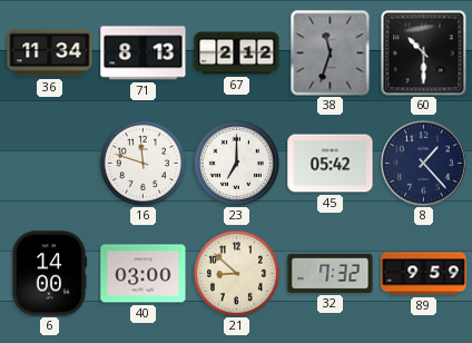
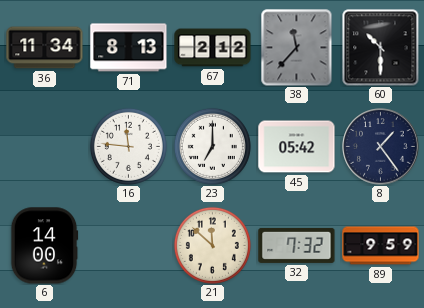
38: 11:33 -> 11:37
16: 11:48 -> 11:46
8: 1:23 -> 1:24
40: 03:00 -> none
21: 8:52 -> 11:52
